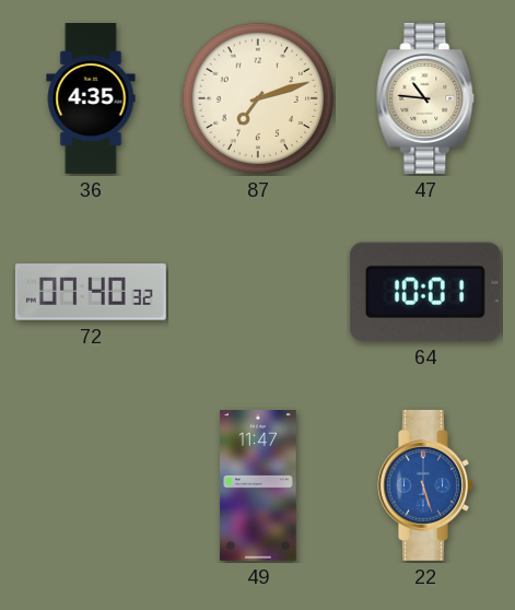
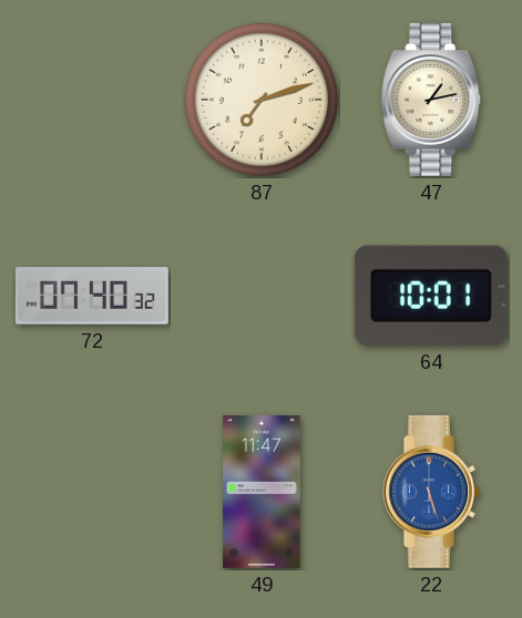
36: 4:35 -> none
47: 10:46 -> 1:13
